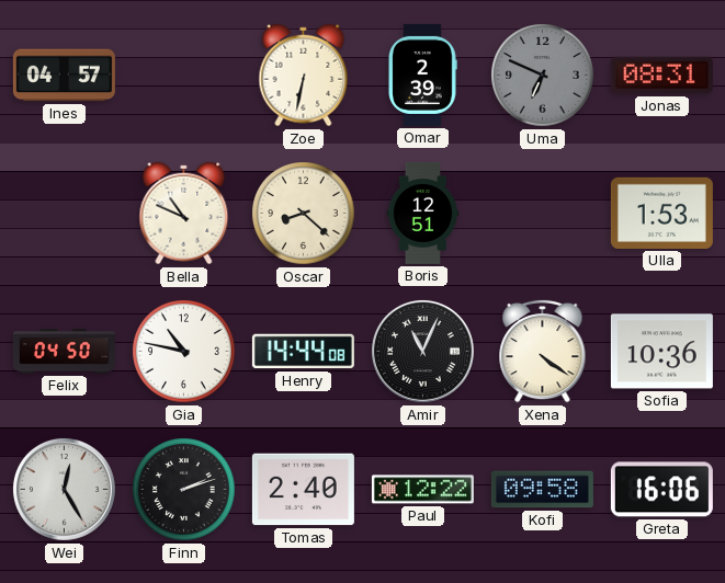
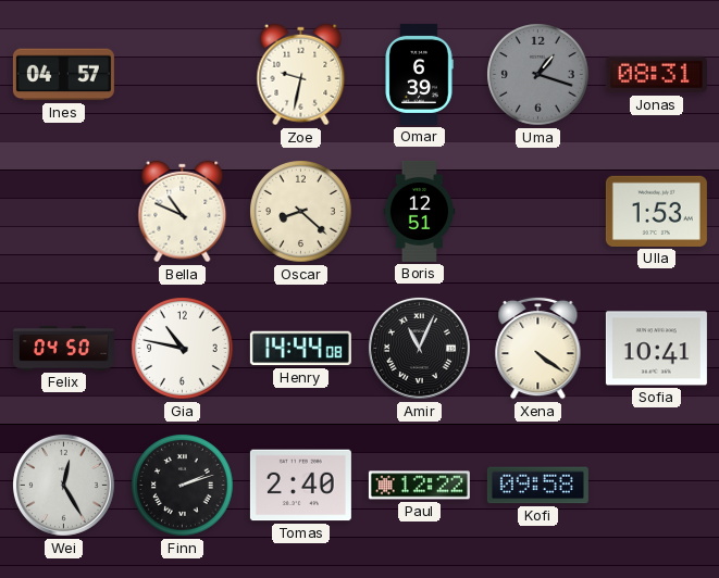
Zoe: 6:32 -> 9:32
Omar: 2:39 -> 6:39
Uma: 6:49 -> 1:18
Sofia: 10:36 -> 10:41
Greta: 16:06 -> none
